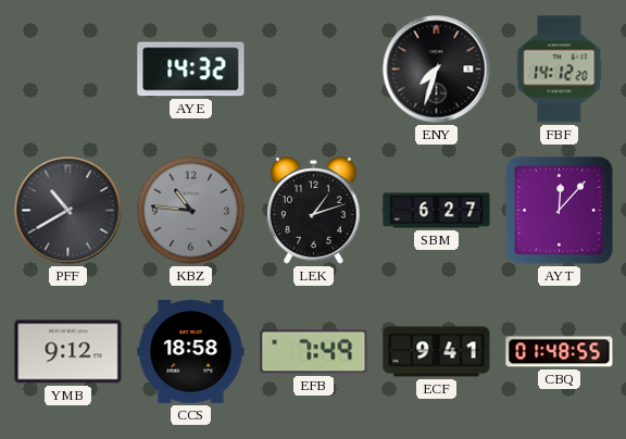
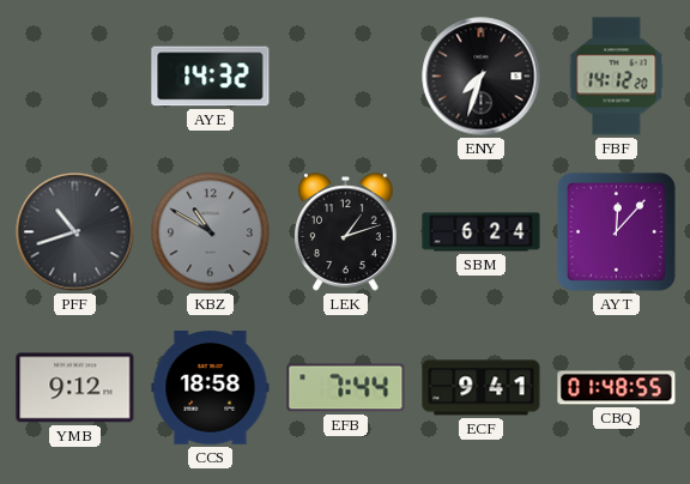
PFF: 10:40 -> 10:42
KBZ: 10:46 -> 10:50
SBM: 6:27 -> 6:24
EFB: 7:49 -> 7:44
